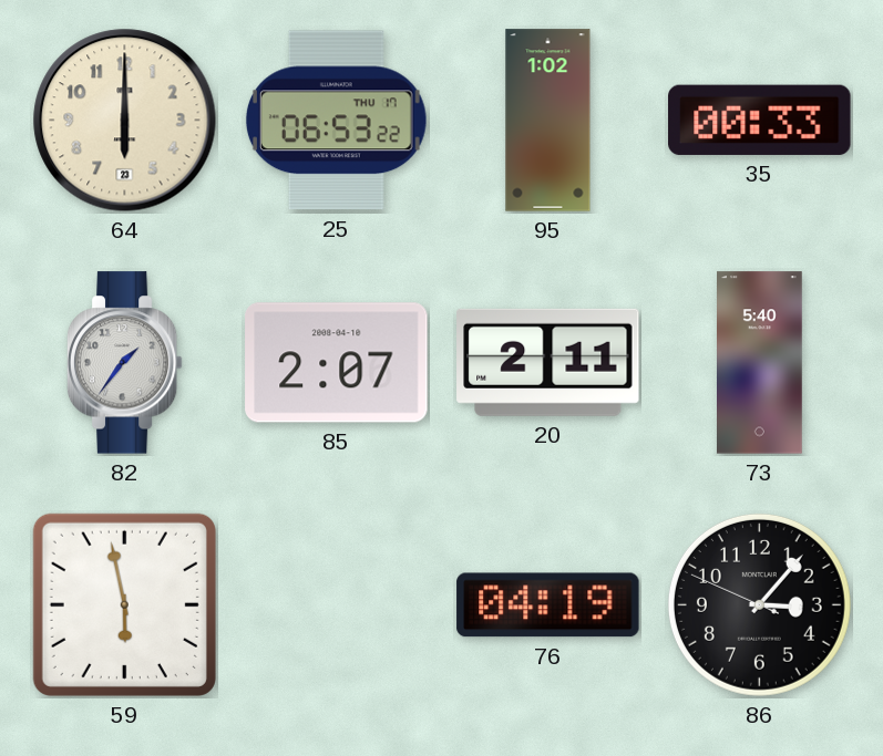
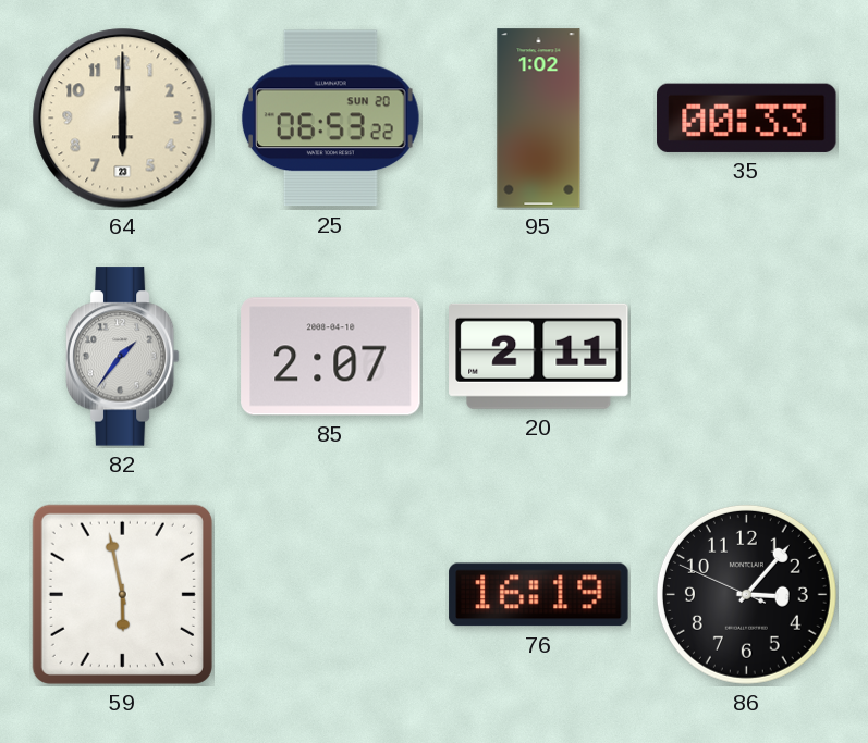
25 date: THU 17 -> SUN 20
73: 5:40 -> none
76: 04:19 -> 16:19
